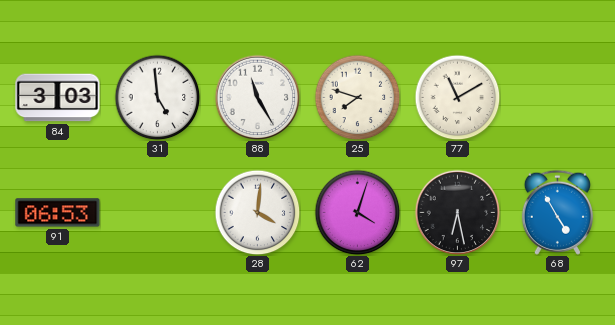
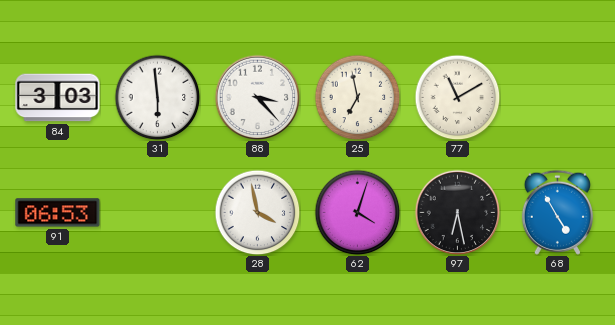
31: 4:59 -> 5:59
88: 11:25 -> 3:23
25: 7:48 -> 6:58
28: 4:01 -> 3:58
